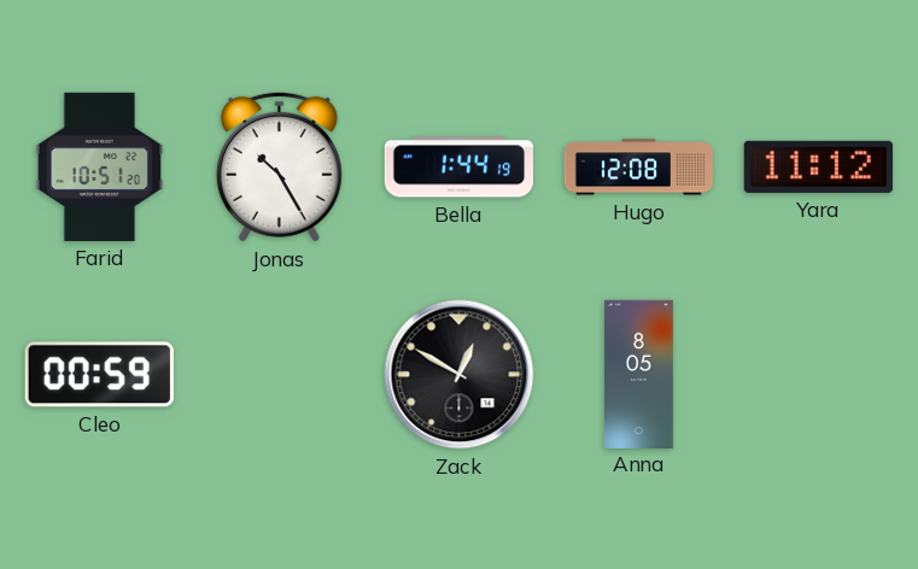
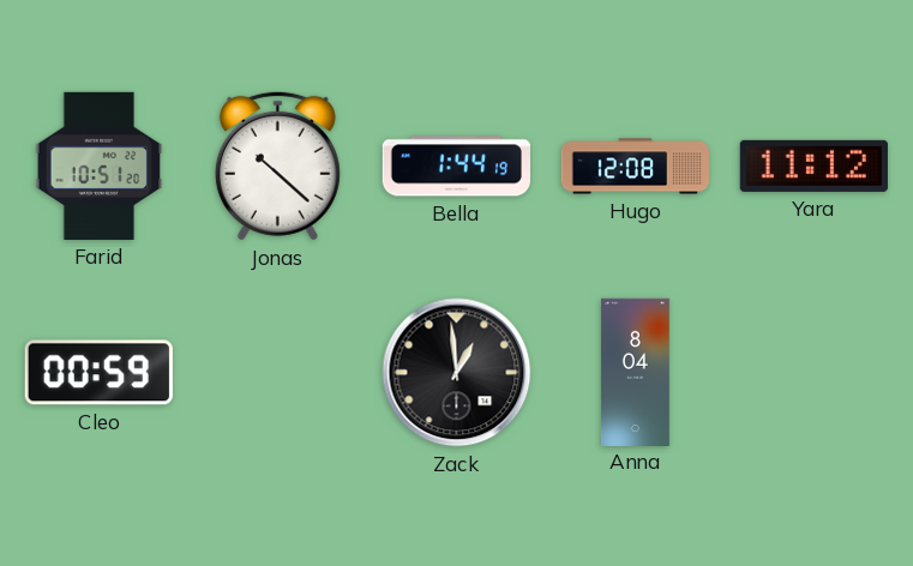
Jonas: 10:25 -> 10:22
Zack: 12:50 -> 12:59
Anna: 8:05 -> 8:04
